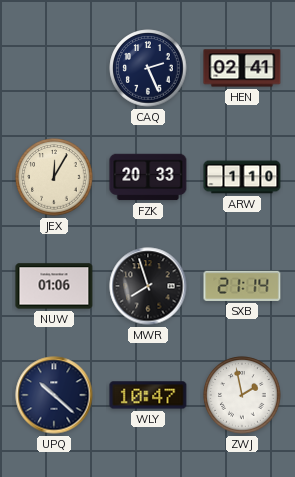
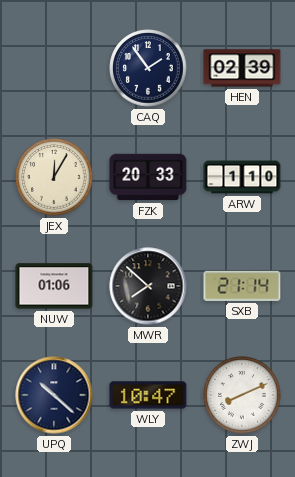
CAQ: 2:26 -> 1:54
HEN: 02:41 -> 02:39
MWR: 7:57 -> 7:52
ZWJ: 1:58 -> 8:11
